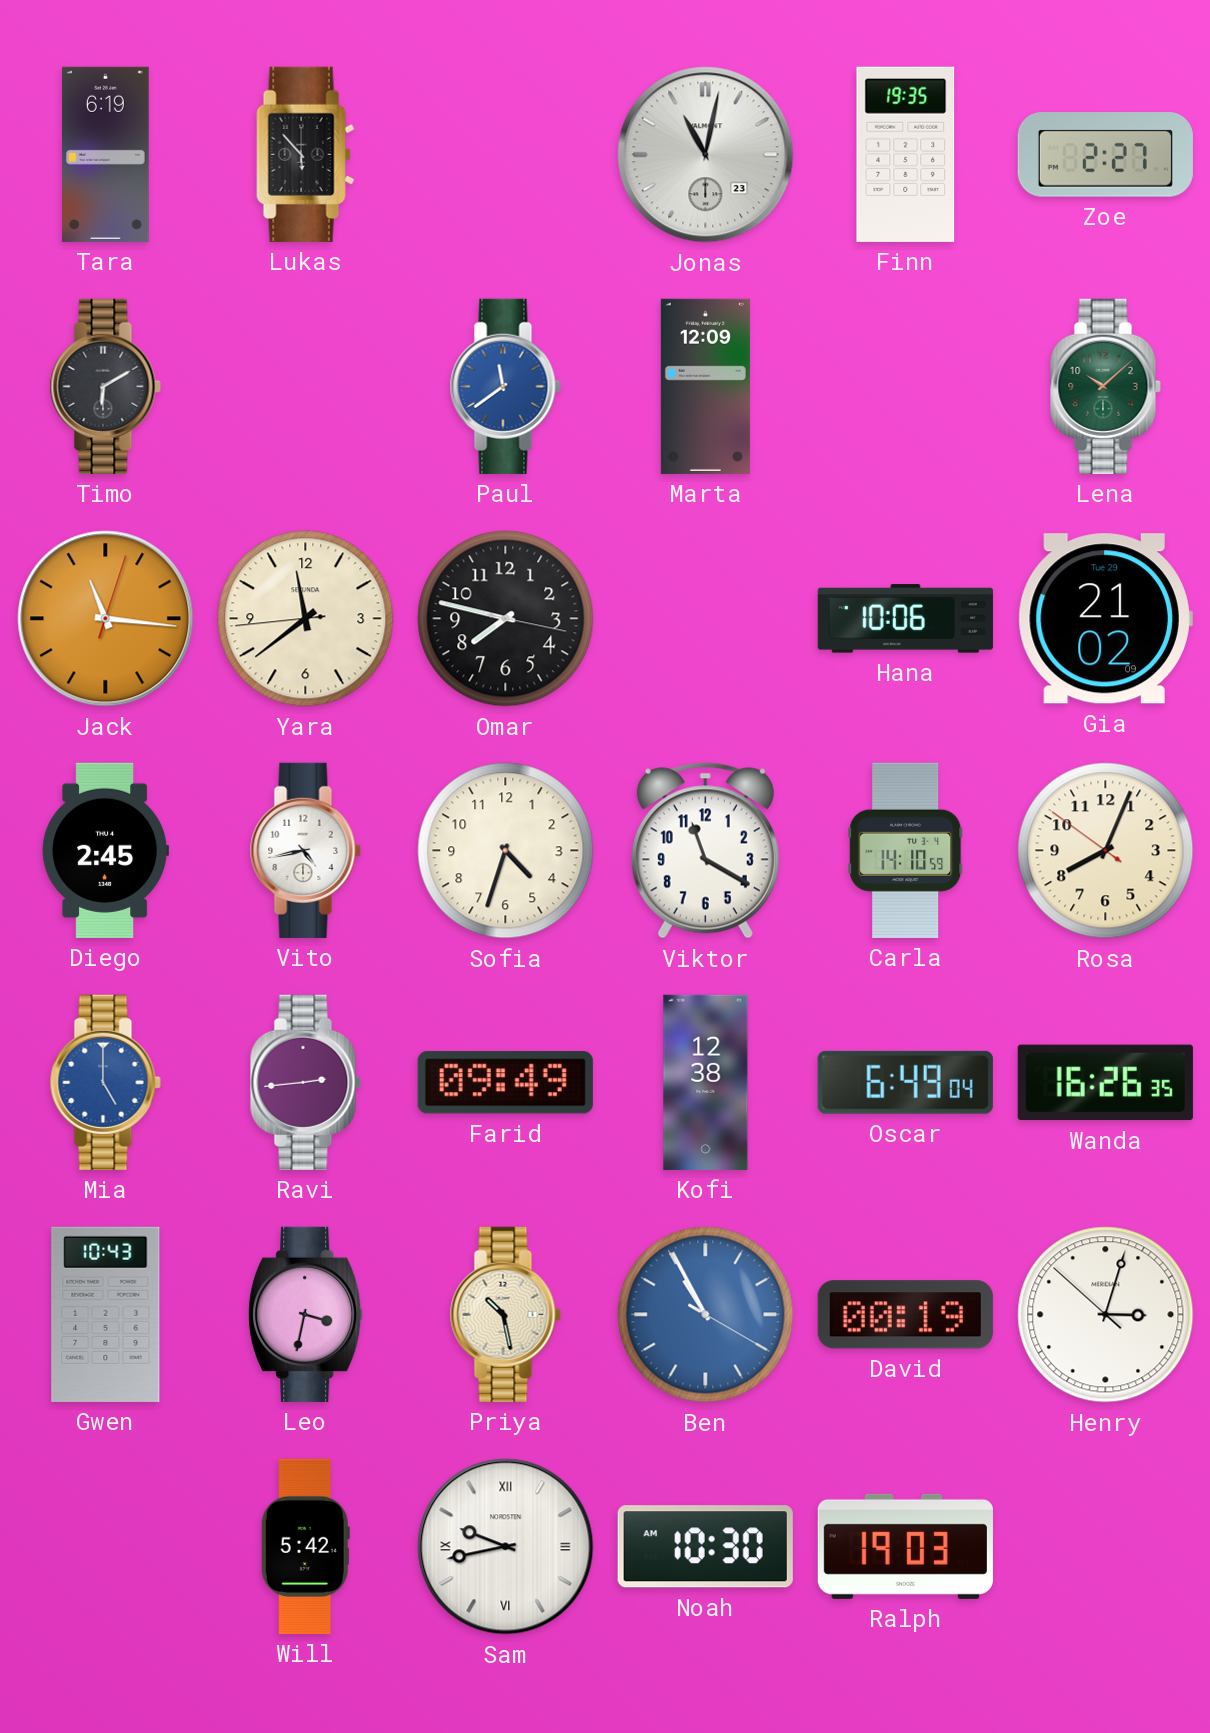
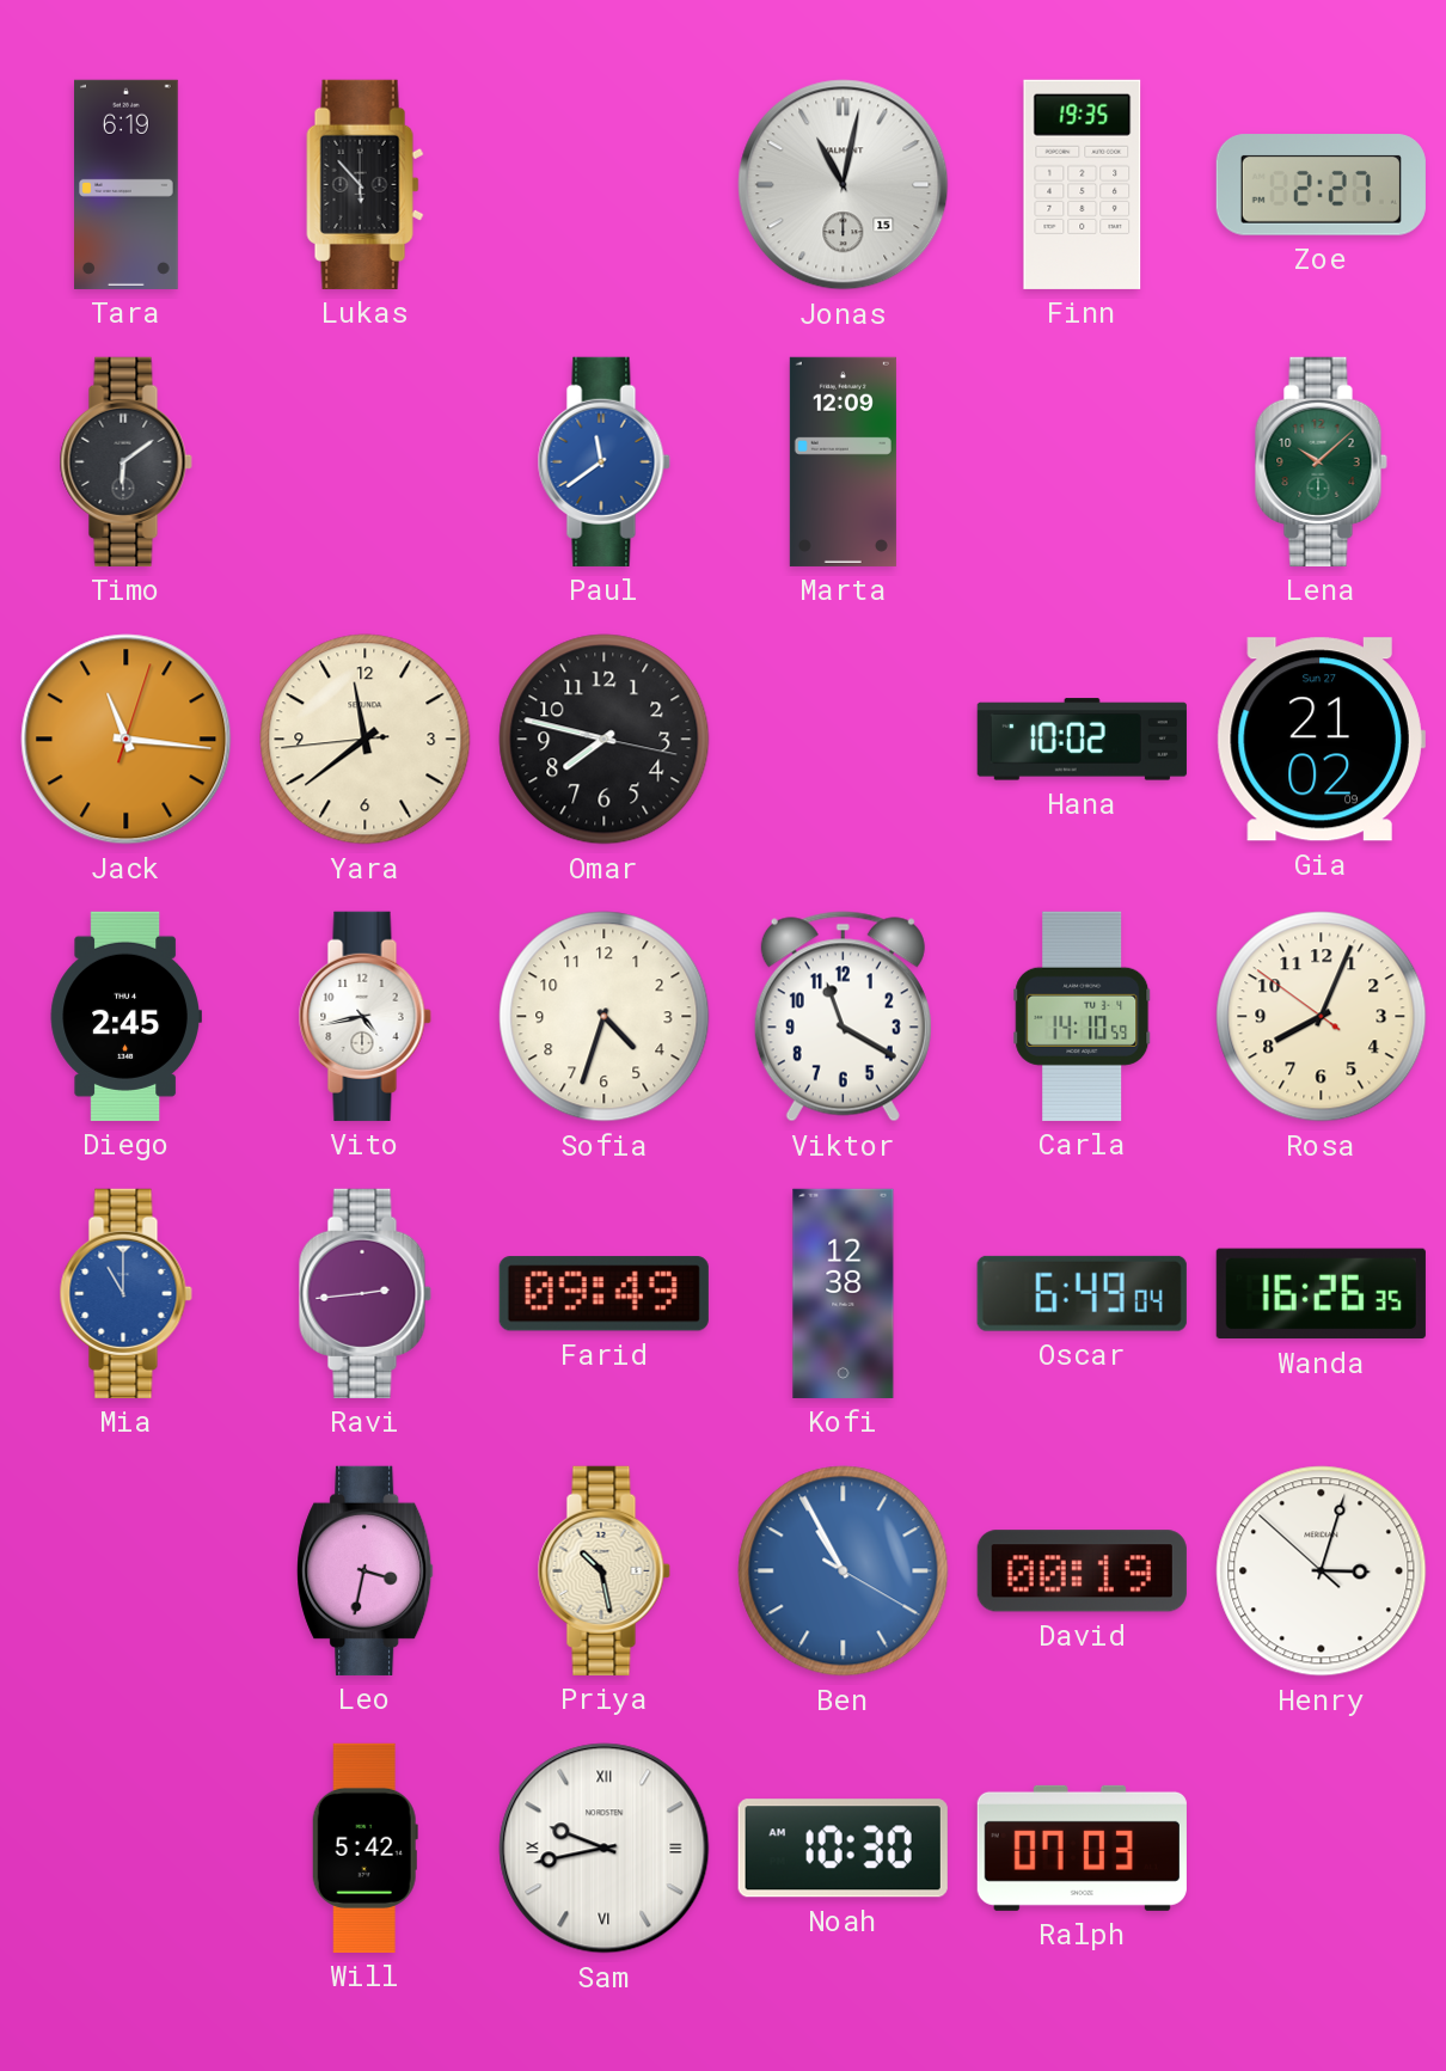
Jonas date: 23 -> 15
Timo: 6:10 -> 6:09
Hana: 10:06 -> 10:02
Gia date: Tue 29 -> Sun 27
Mia: 5:00 -> 11:00
Gwen: 10:43 -> none
Ralph: 19:03 -> 07:03
